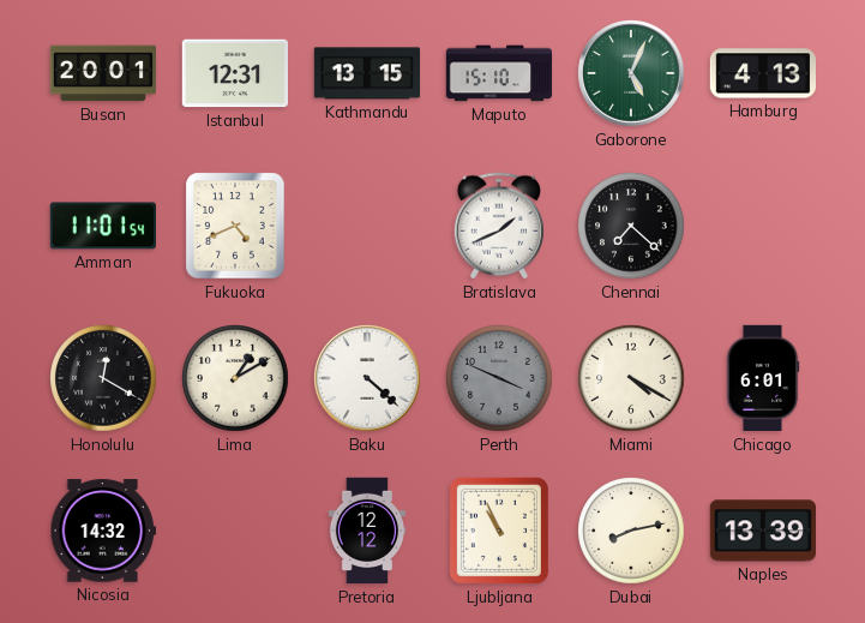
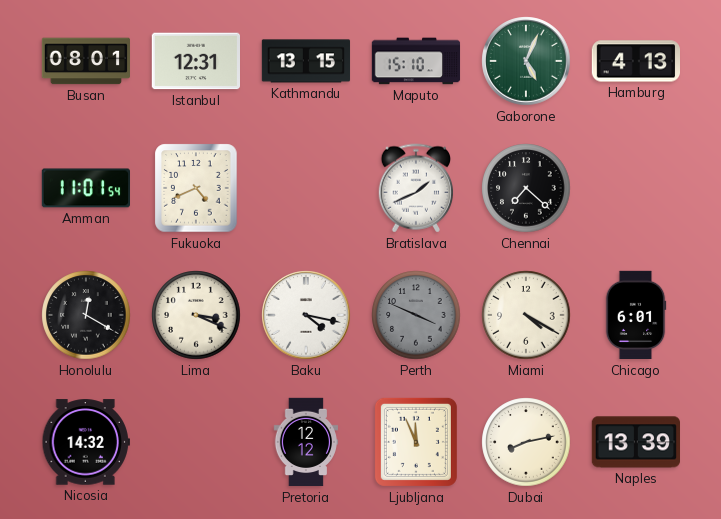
Busan: 20:01 -> 08:01
Lima: 1:10 -> 3:19
Baku: 4:22 -> 4:17
Ljubljana: 10:56 -> 11:56
